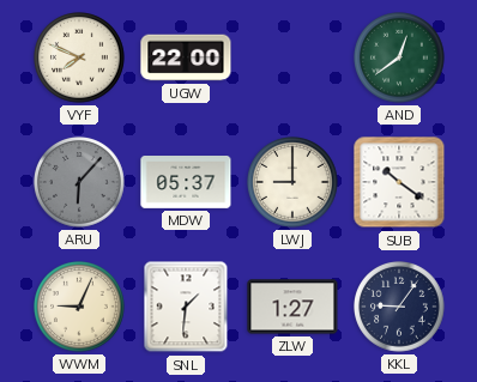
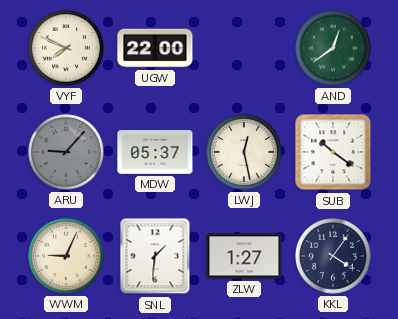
ARU: 6:07 -> 9:07
LWJ: 9:00 -> 12:28
KKL: 9:06 -> 4:06
